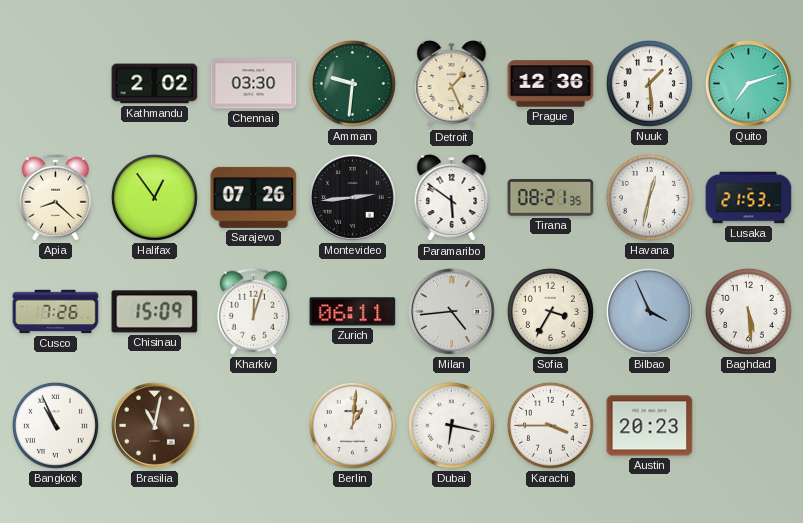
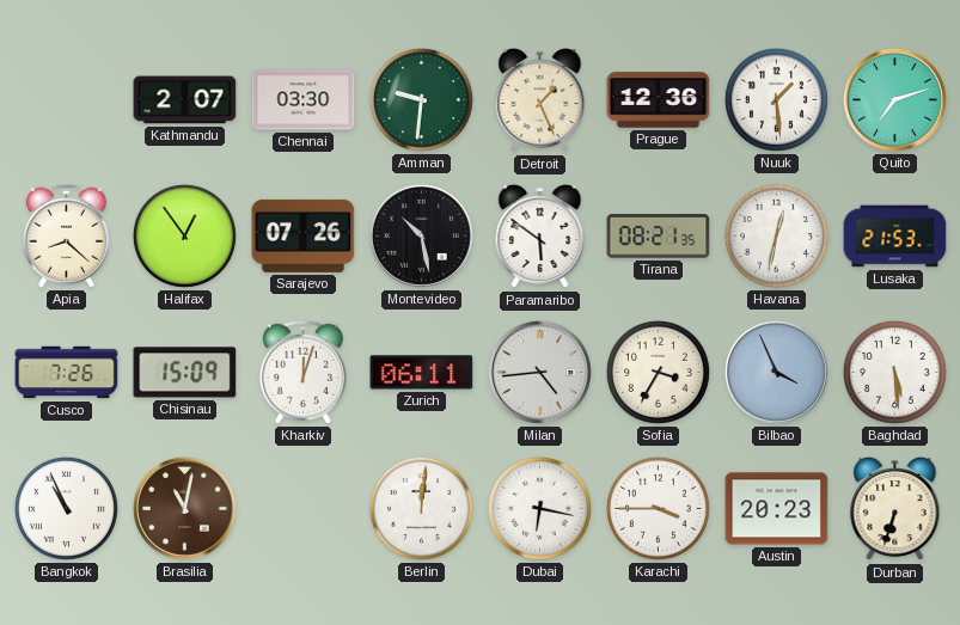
Kathmandu: 2:02 -> 2:07
Montevideo: 2:44 -> 10:28
Berlin: 1:01 -> 12:01
Durban: none -> 6:33
